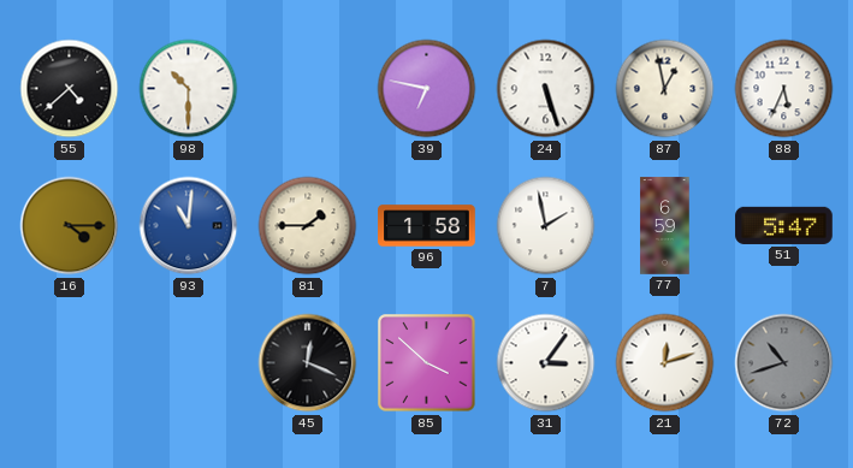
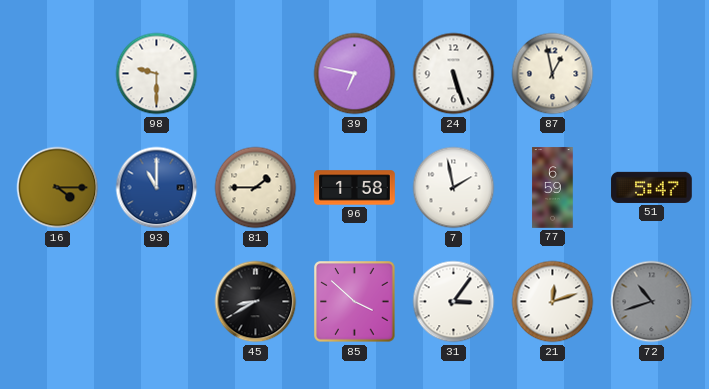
55: 4:38 -> none
98: 10:30 -> 9:30
88: 5:34 -> none
93: 11:01 -> 11:00
45: 12:19 -> 8:40
